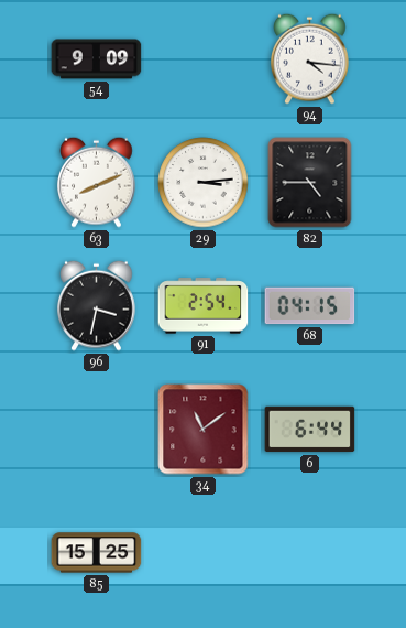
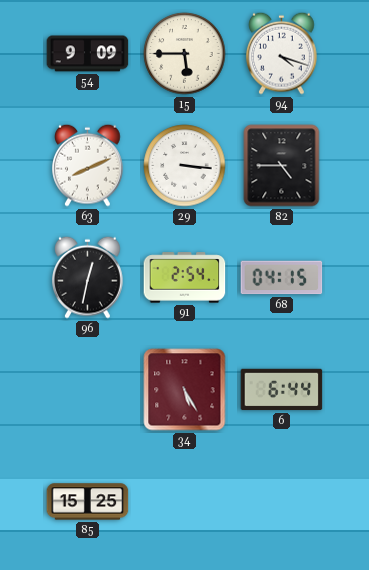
15: none -> 5:45
94: 4:16 -> 4:18
29: 3:14 -> 3:16
96: 3:32 -> 12:32
34: 11:09 -> 5:25
